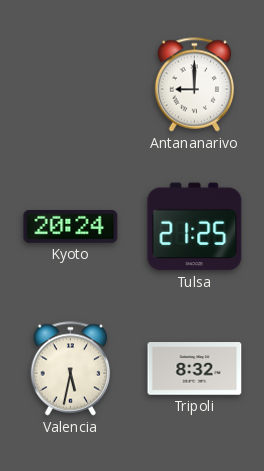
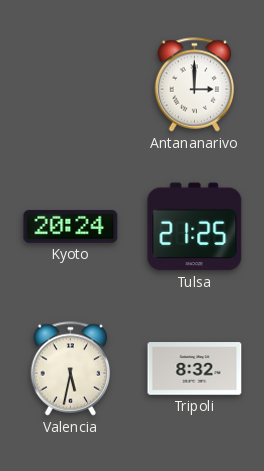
Antananarivo: 9:00 -> 3:00
